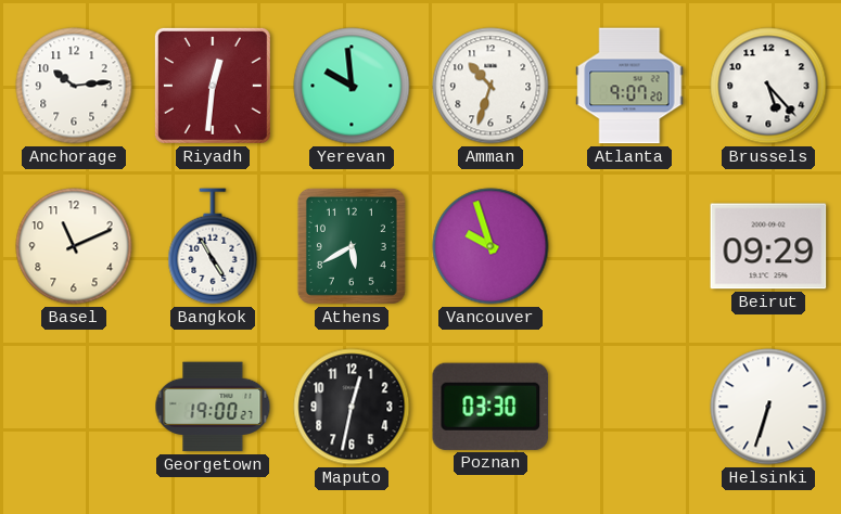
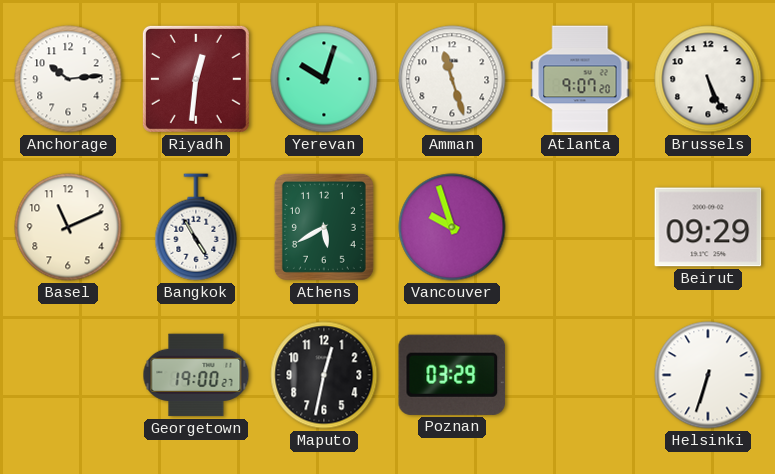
Yerevan: 9:59 -> 10:03
Amman: 10:33 -> 11:27
Brussels: 5:23 -> 5:26
Poznan: 03:30 -> 03:29
